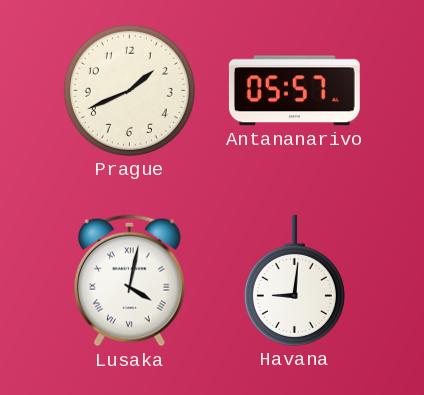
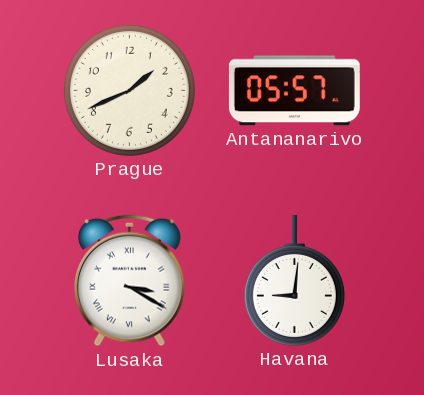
Lusaka: 4:02 -> 3:20
